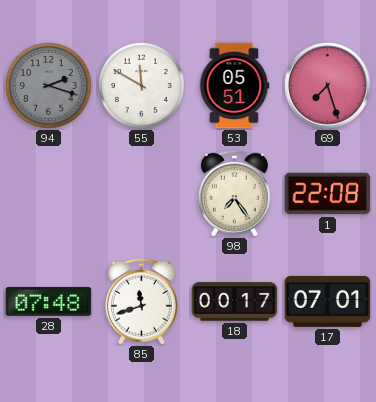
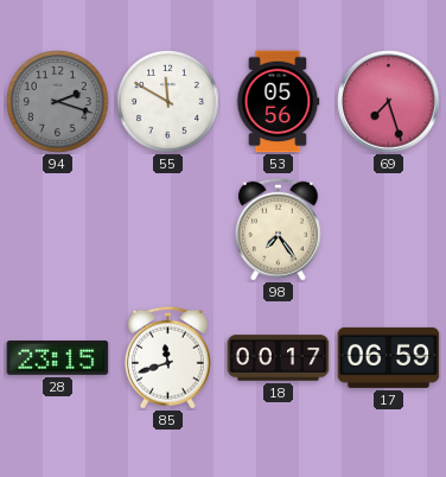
53: 05:51 -> 05:56
1: 22:08 -> none
28: 07:48 -> 23:15
17: 07:01 -> 06:59
